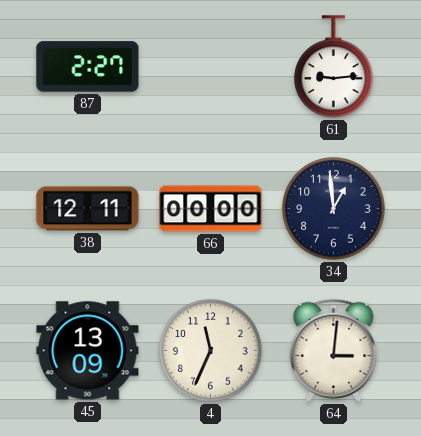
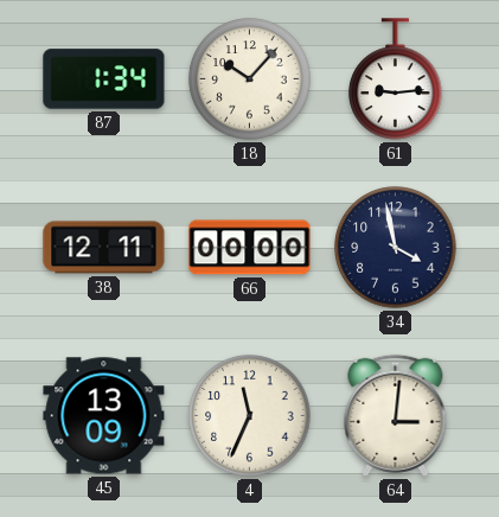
87: 2:27 -> 1:34
18: none -> 10:07
34: 12:59 -> 3:58
